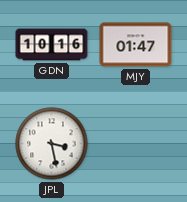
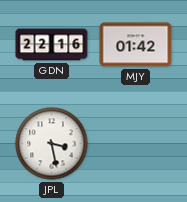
GDN: 10:16 -> 22:16
MJY: 01:47 -> 01:42
